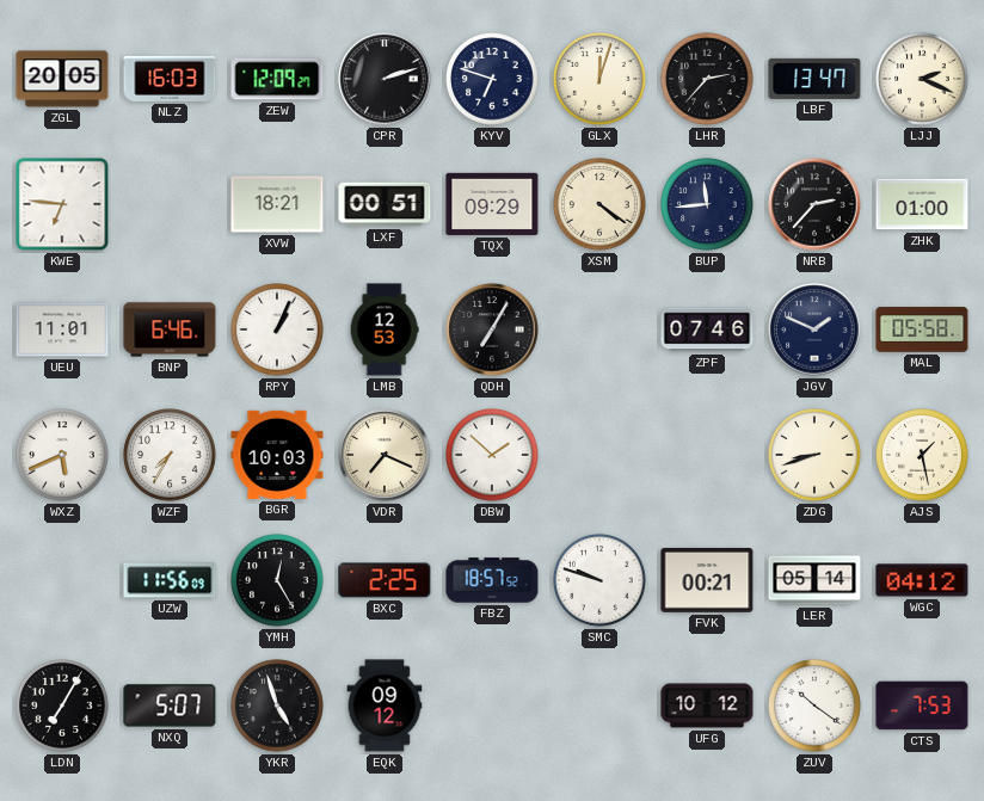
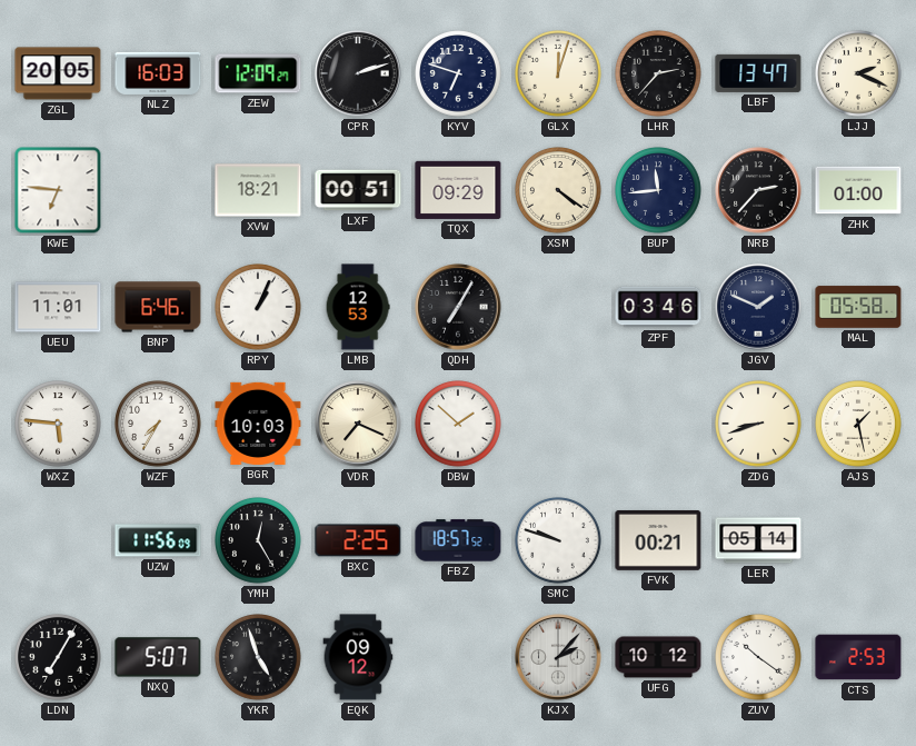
ZPF: 07:46 -> 03:46
WXZ: 5:41 -> 5:46
WGC: 04:12 -> none
KJX: none -> 2:07
CTS: 7:53 -> 2:53
